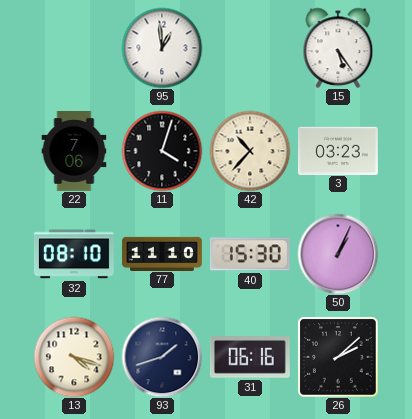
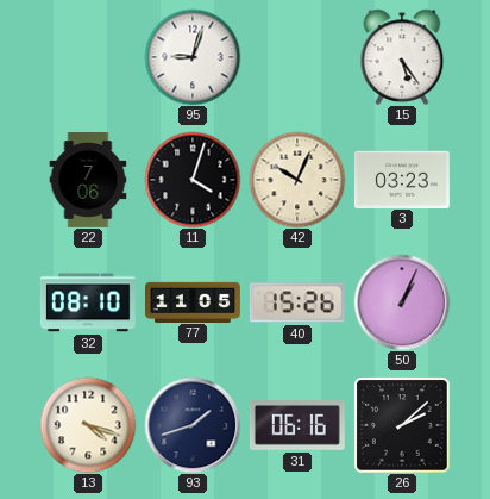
95: 12:59 -> 9:03
42: 10:37 -> 10:04
77: 11:10 -> 11:05
40: 15:30 -> 15:26
